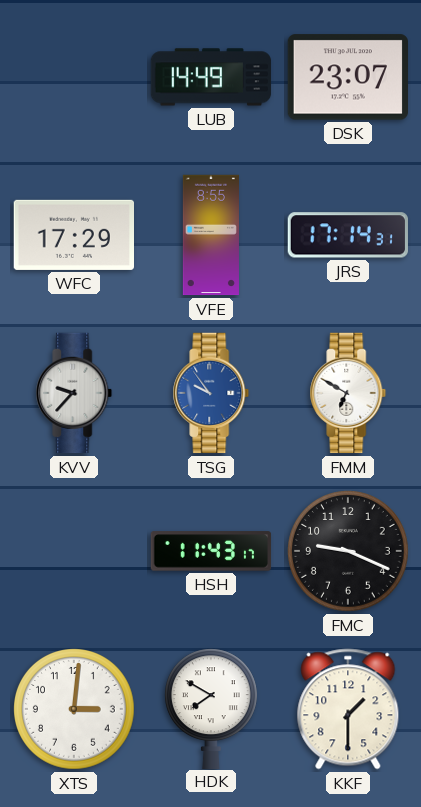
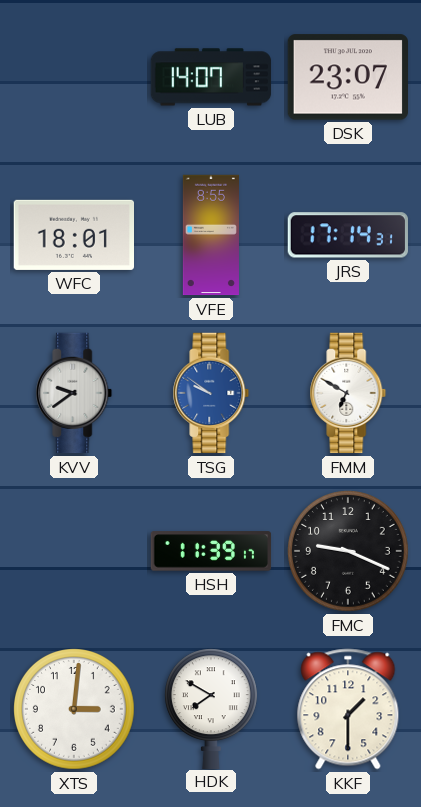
LUB: 14:49 -> 14:07
WFC: 17:29 -> 18:01
KVV: 9:37 -> 9:39
TSG: 9:54 -> 9:51
HSH: 11:43 -> 11:39
